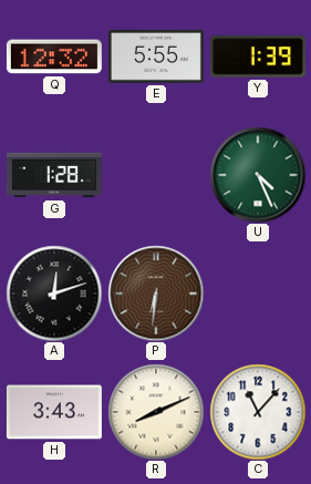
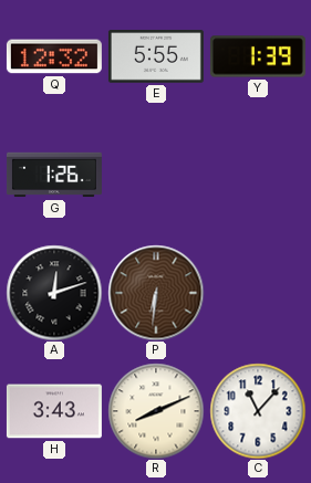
G: 1:28 -> 1:26
U: 4:26 -> none
